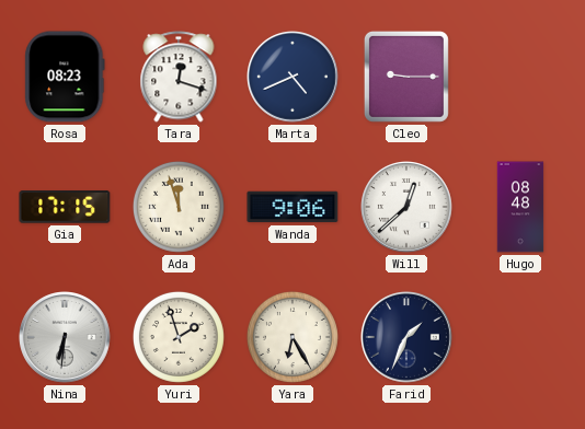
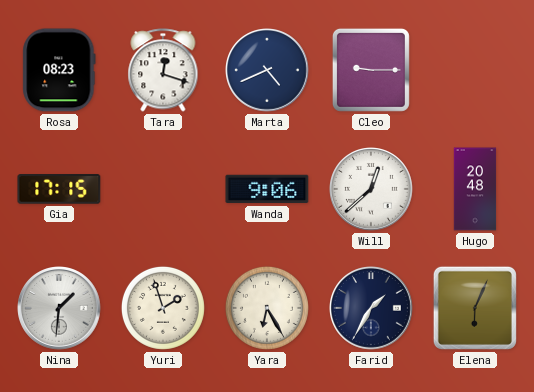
Ada: 11:57 -> none
Hugo: 08:48 -> 20:48
Nina: 6:31 -> 1:31
Farid: 1:34 -> 1:35
Elena: none -> 6:04
